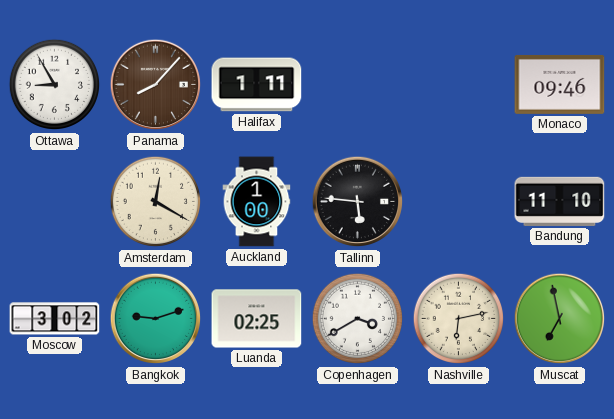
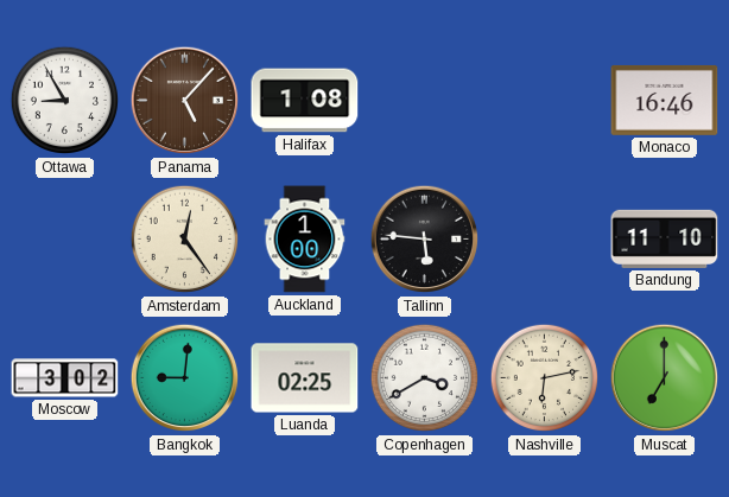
Panama: 8:07 -> 5:07
Halifax: 1:11 -> 1:08
Monaco: 09:46 -> 16:46
Amsterdam: 12:20 -> 12:24
Bangkok: 9:12 -> 9:01
Muscat: 6:58 -> 7:00
